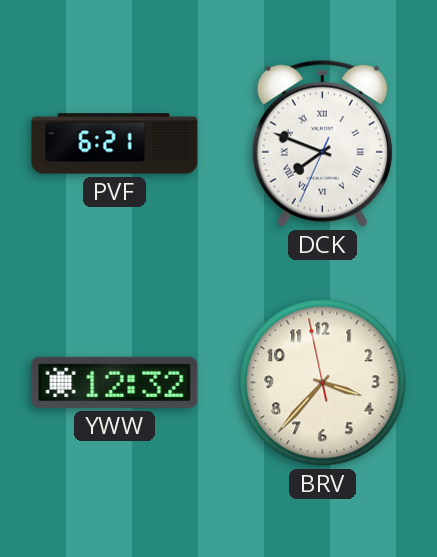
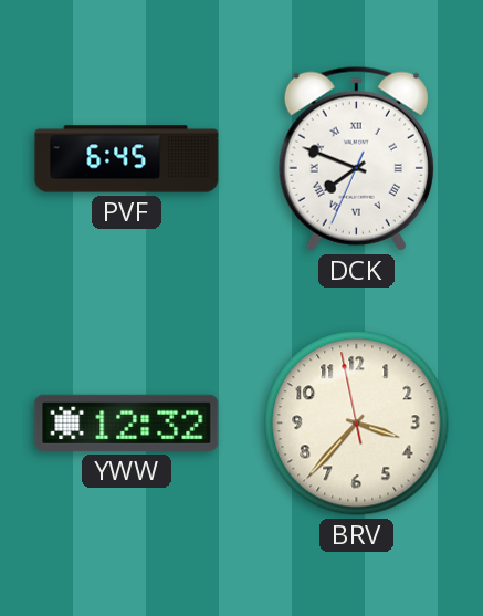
PVF: 6:21 -> 6:45
